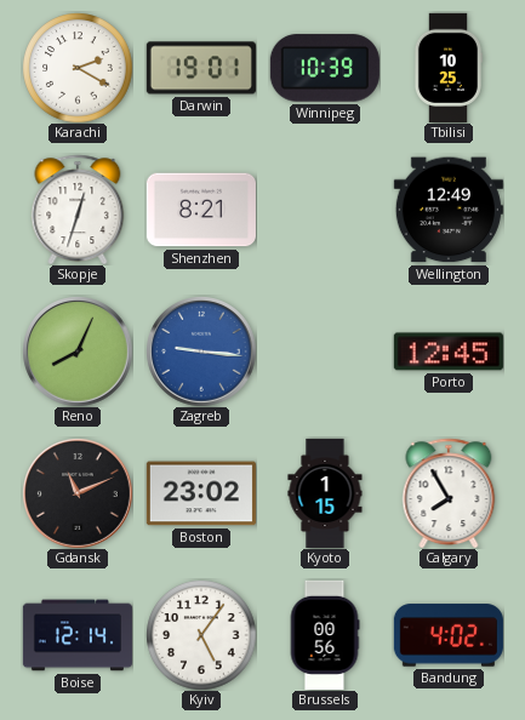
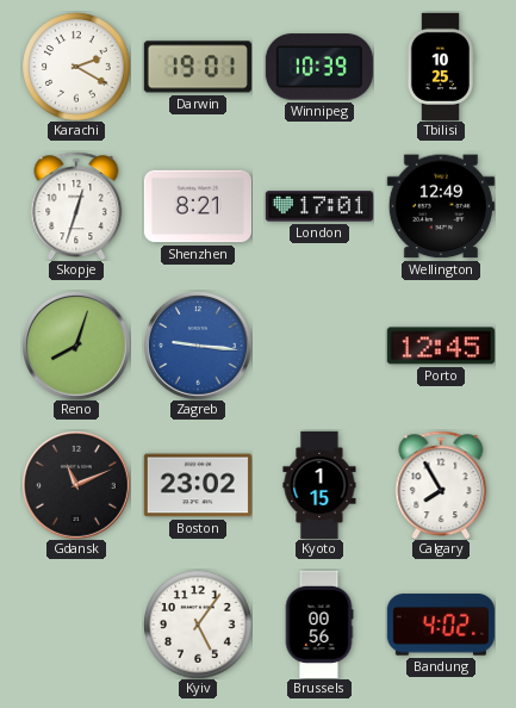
London: none -> 17:01
Reno: 8:04 -> 8:03
Boise: 12:14 -> none
